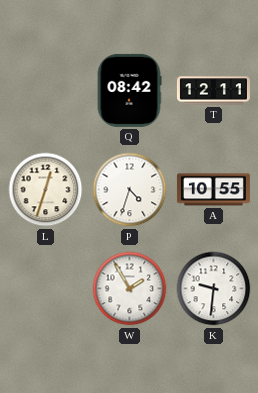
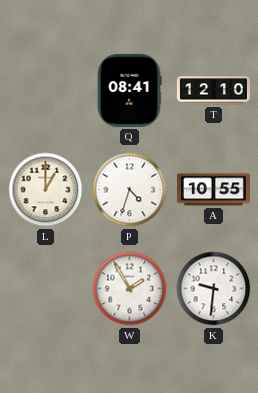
Q: 08:42 -> 08:41
T: 12:11 -> 12:10
L: 12:33 -> 1:00
